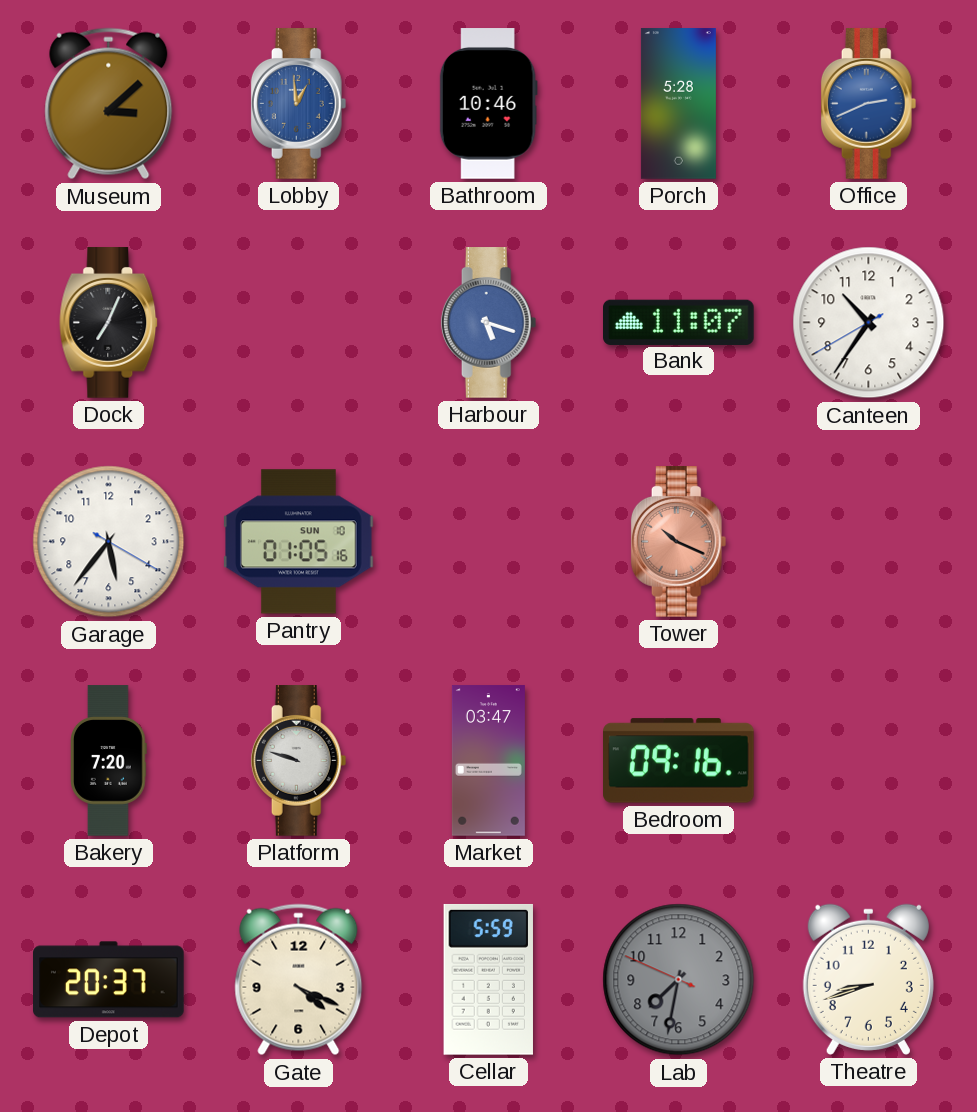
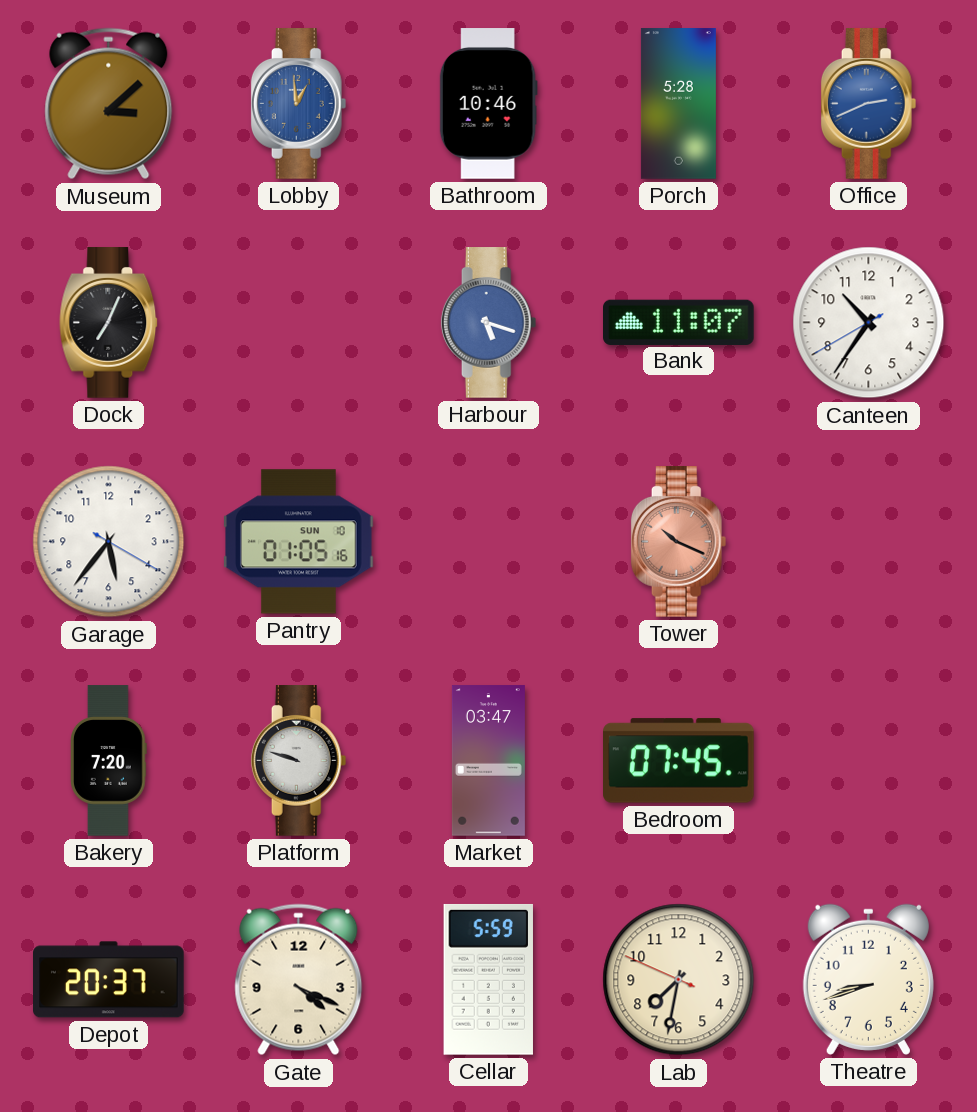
Bedroom: 09:16 -> 07:45
Lab dial: grey -> cream
